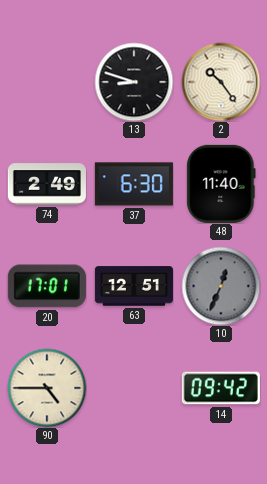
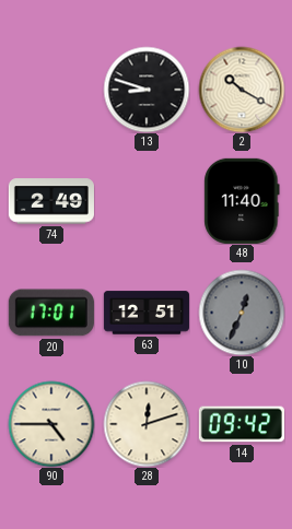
2: 10:24 -> 10:20
37: 6:30 -> none
28: none -> 12:12
